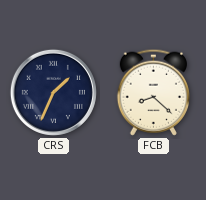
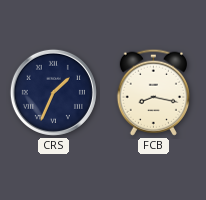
FCB: 8:22 -> 8:17
